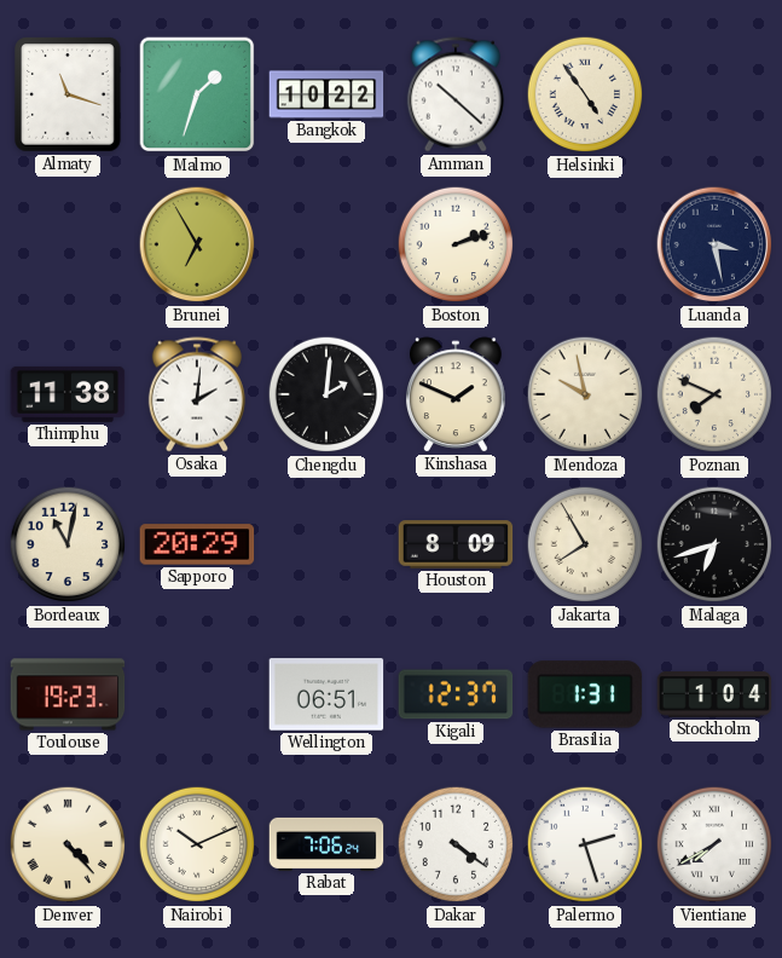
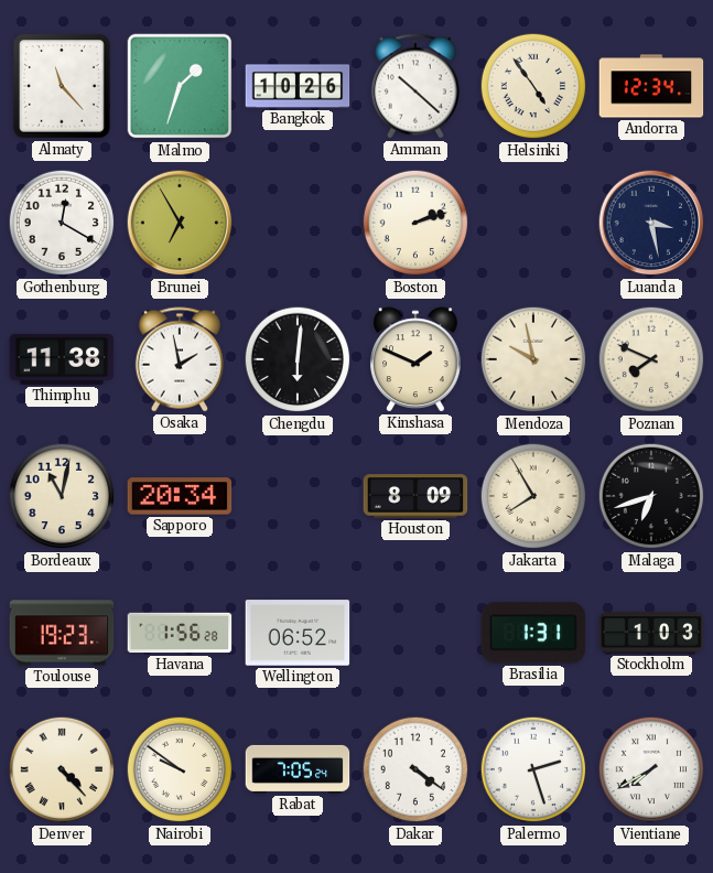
Almaty: 11:18 -> 11:23
Bangkok: 10:22 -> 10:26
Andorra: none -> 12:34
Gothenburg: none -> 12:20
Osaka: 2:01 -> 1:58
Chengdu: 2:01 -> 6:01
Sapporo: 20:29 -> 20:34
Havana: none -> 1:56
Wellington: 06:51 -> 06:52
Kigali: 12:37 -> none
Stockholm: 1:04 -> 1:03
Nairobi: 10:11 -> 9:51
Rabat: 7:06 -> 7:05
